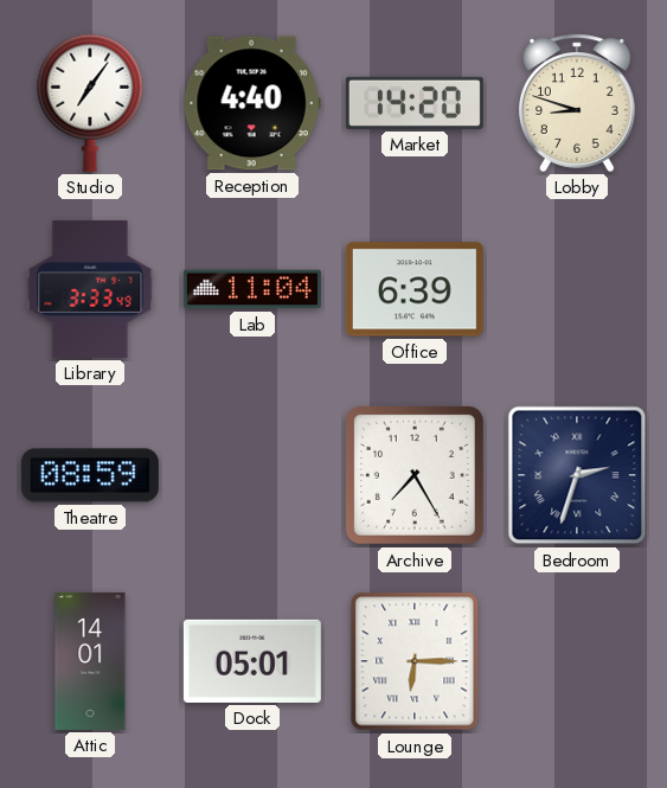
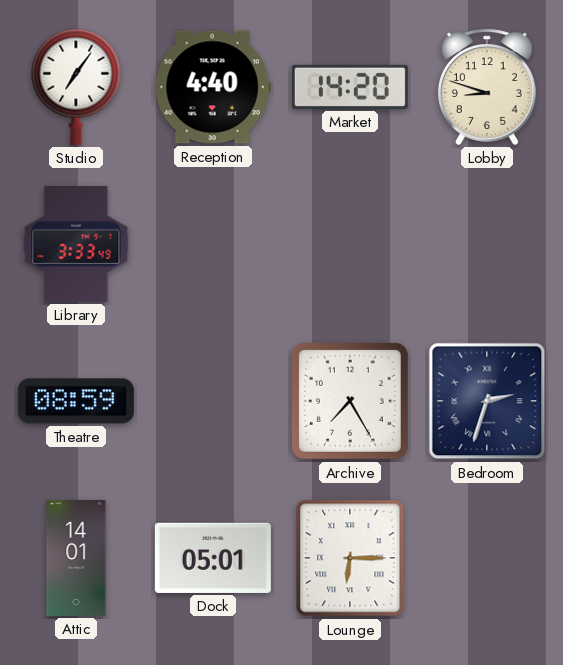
Lab: 11:04 -> none
Office: 6:39 -> none
